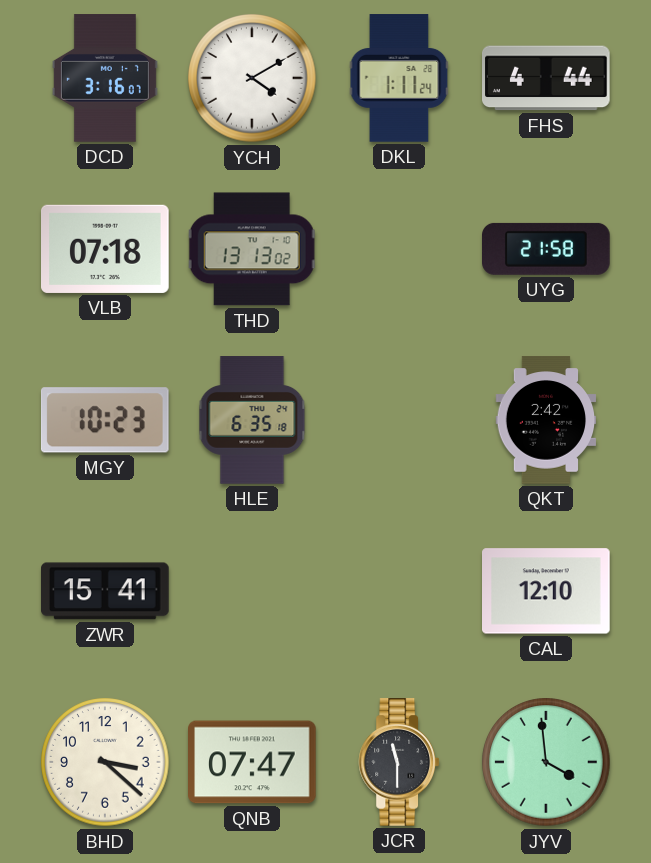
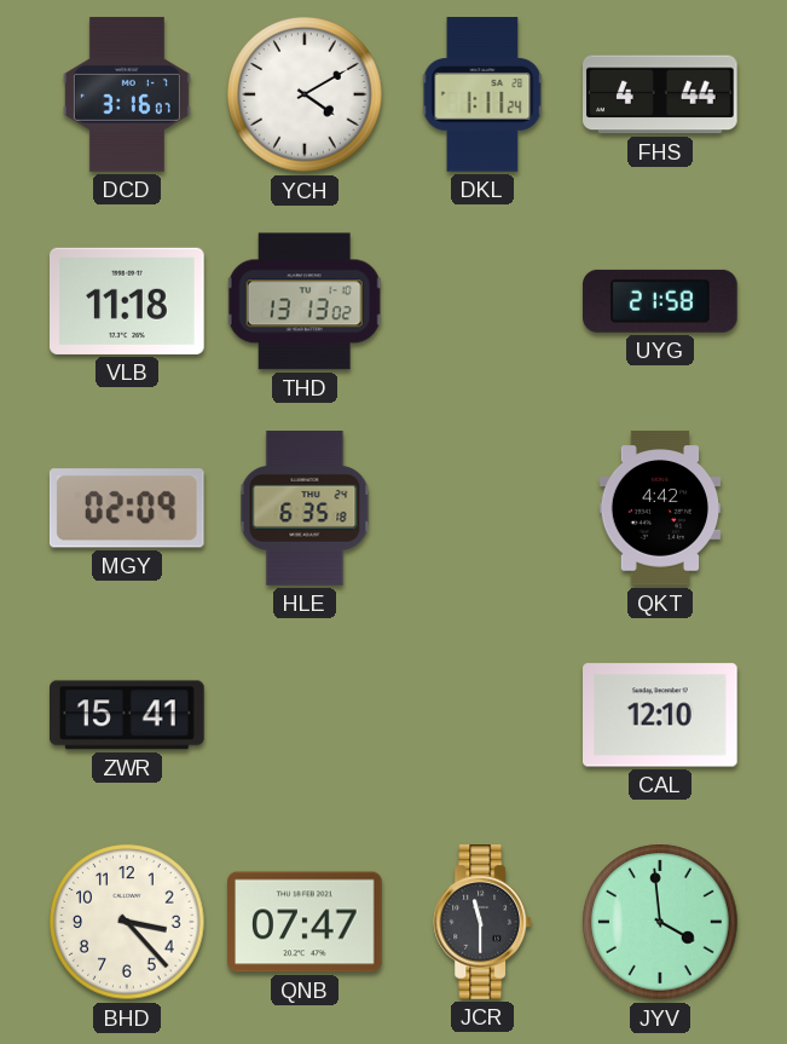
VLB: 07:18 -> 11:18
MGY: 10:23 -> 02:09
QKT: 2:42 -> 4:42
BHD: 3:22 -> 3:23
